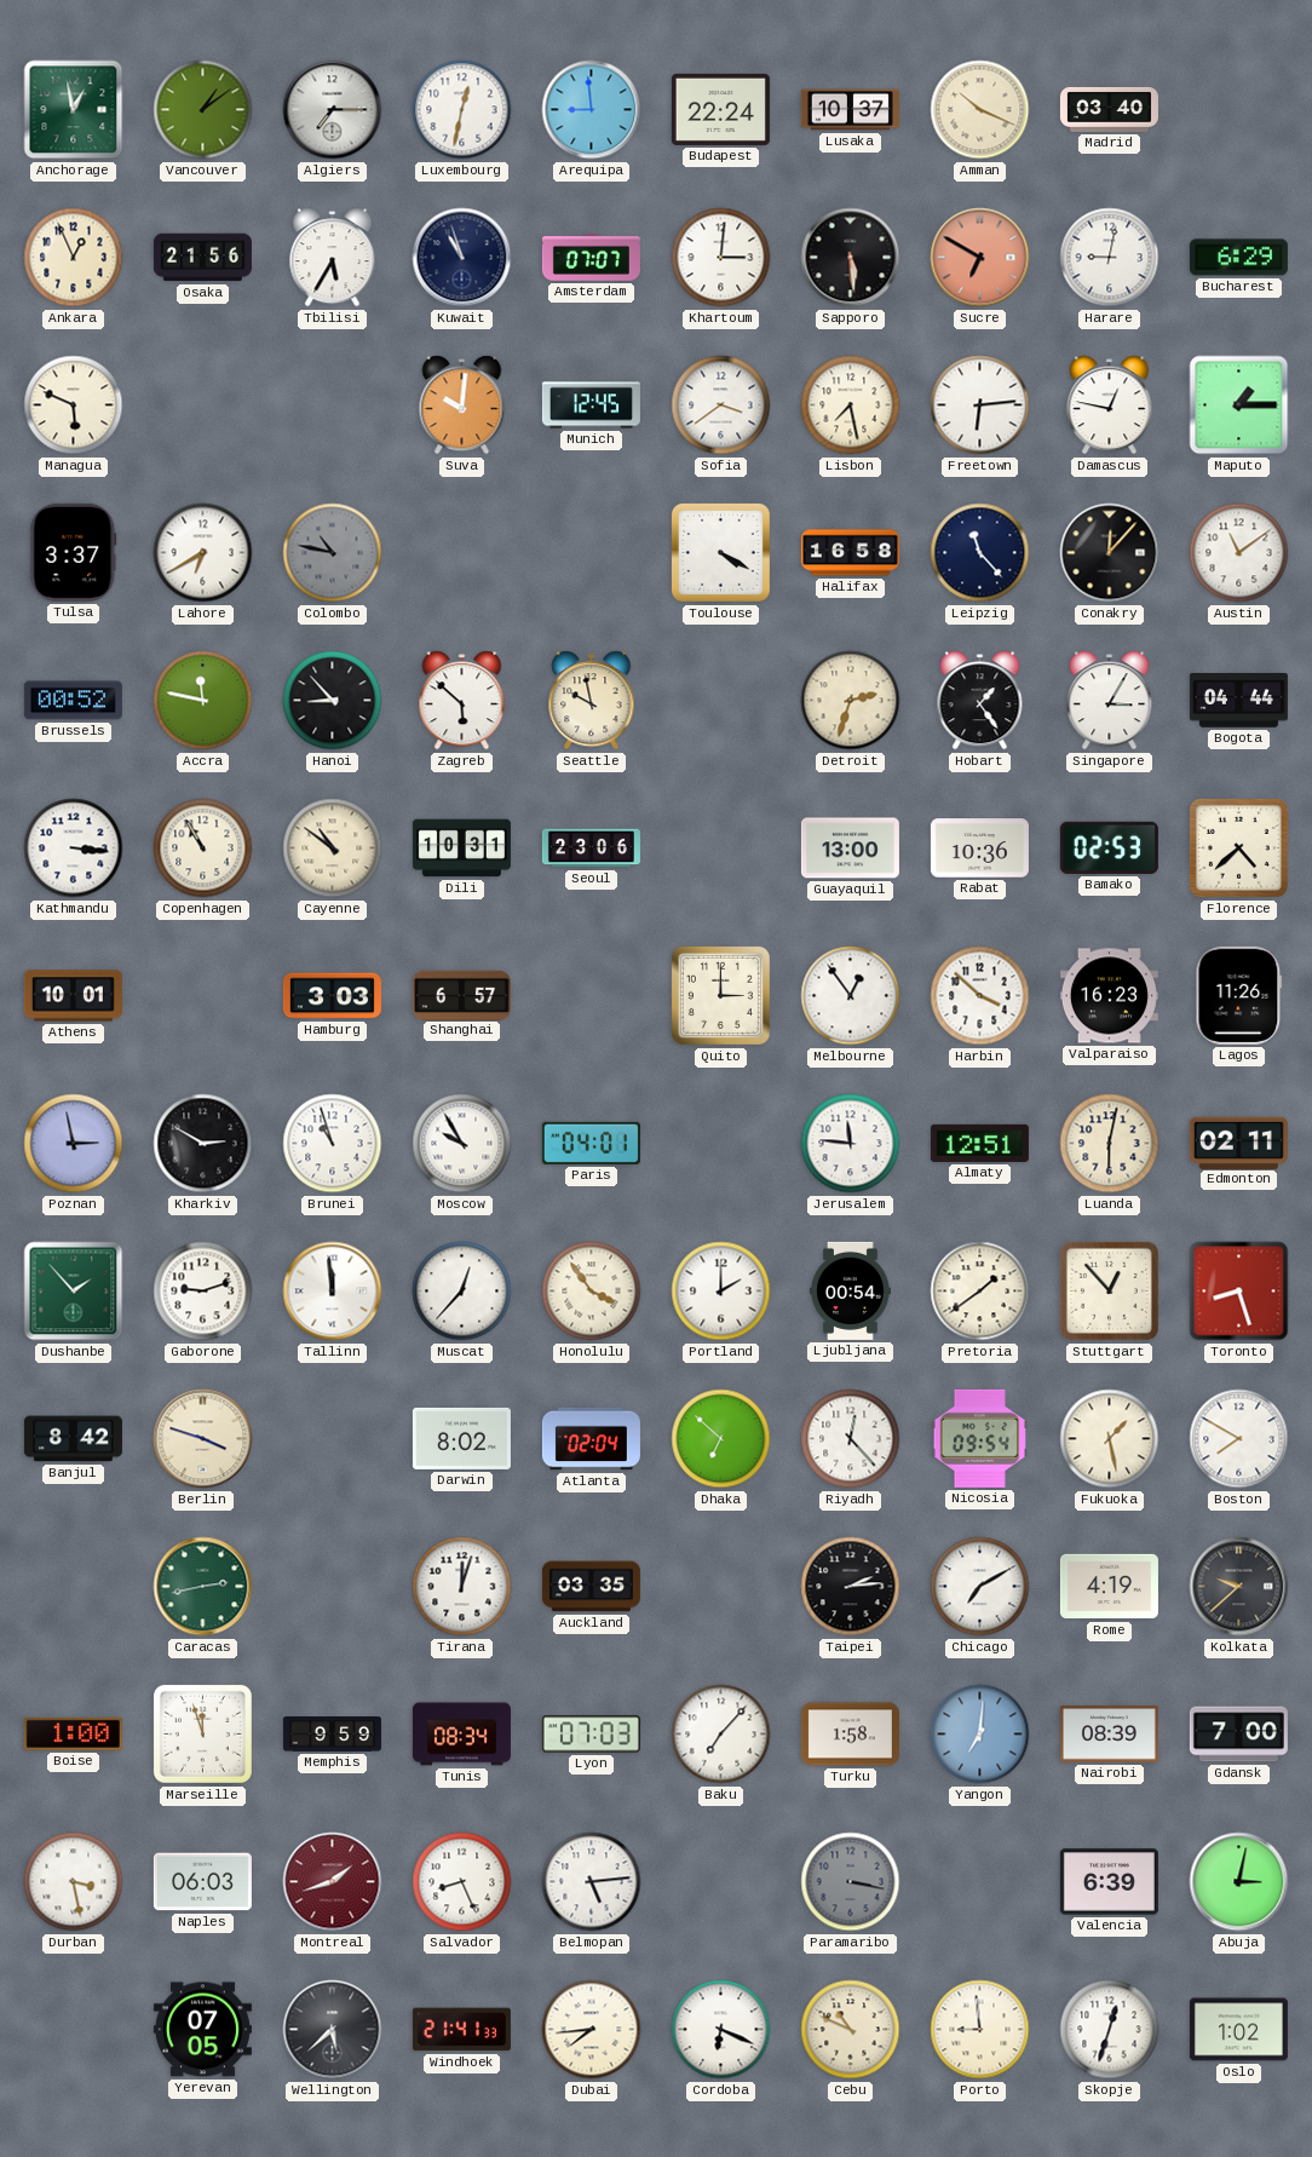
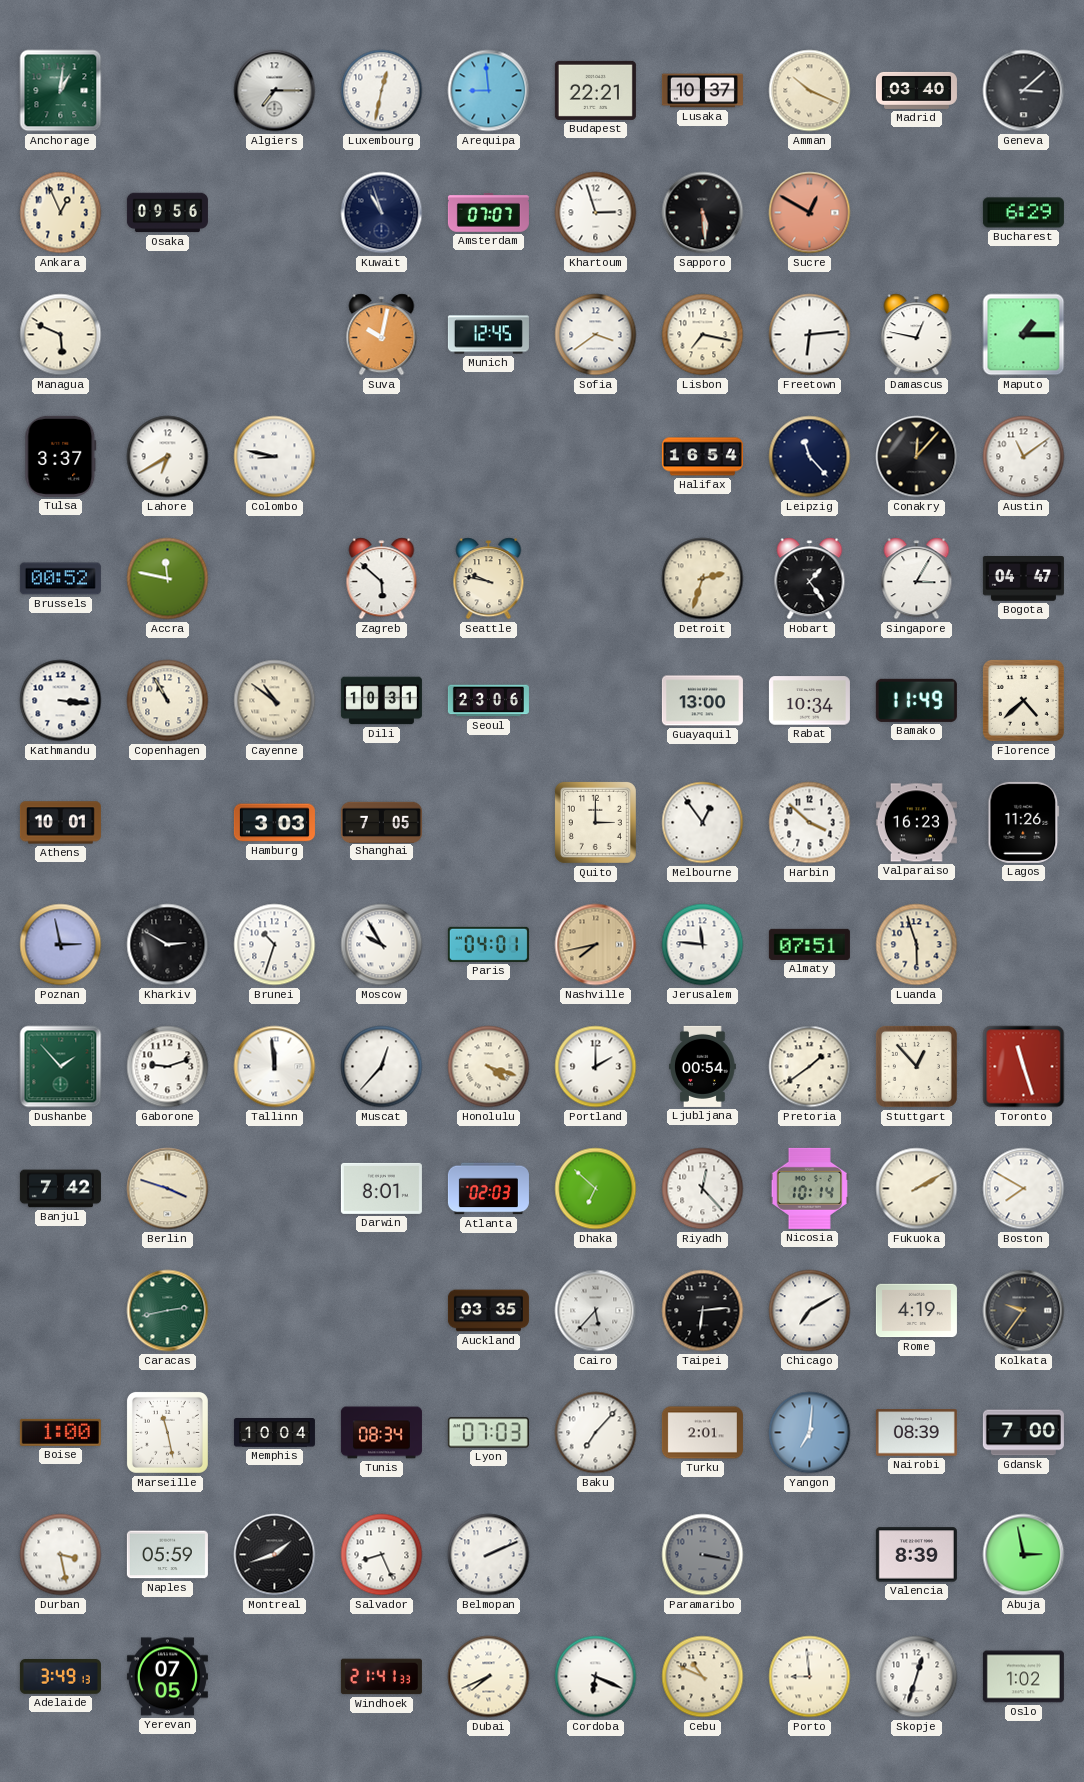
Anchorage: 12:58 -> 1:01
Vancouver: 1:09 -> none
Budapest: 22:24 -> 22:21
Geneva: none -> 3:08
Osaka: 21:56 -> 09:56
Tbilisi: 5:35 -> none
Khartoum: 3:01 -> 2:57
Sucre: 6:50 -> 12:50
Harare: 9:02 -> none
Suva: 10:01 -> 10:02
Lisbon: 7:28 -> 7:17
Colombo: 10:47 -> 8:47
Colombo dial: grey -> white
Toulouse: 4:20 -> none
Halifax: 16:58 -> 16:54
Hanoi: 8:53 -> none
Seattle: 9:58 -> 9:47
Bogota: 04:44 -> 04:47
Rabat: 10:36 -> 10:34
Bamako: 02:53 -> 11:49
Shanghai: 6:57 -> 7:05
Brunei: 10:57 -> 10:33
Nashville: none -> 7:43
Almaty: 12:51 -> 07:51
Luanda: 6:02 -> 5:57
Edmonton: 02:11 -> none
Honolulu: 3:54 -> 4:18
Toronto: 8:27 -> 11:27
Banjul: 8:42 -> 7:42
Darwin: 8:02 -> 8:01
Atlanta: 02:04 -> 02:03
Nicosia: 09:54 -> 10:14
Fukuoka: 1:28 -> 2:10
Tirana: 12:03 -> none
Cairo: none -> 5:37
Taipei: 2:14 -> 6:14
Kolkata: 9:38 -> 9:36
Marseille: 11:57 -> 11:28
Memphis: 9:59 -> 10:04
Turku: 1:58 -> 2:01
Naples: 06:03 -> 05:59
Montreal dial: burgundy -> black
Belmopan: 5:14 -> 2:11
Valencia: 6:39 -> 8:39
Abuja: 3:02 -> 2:58
Adelaide: none -> 3:49
Wellington: 5:38 -> none
Dubai: 7:44 -> 7:41
